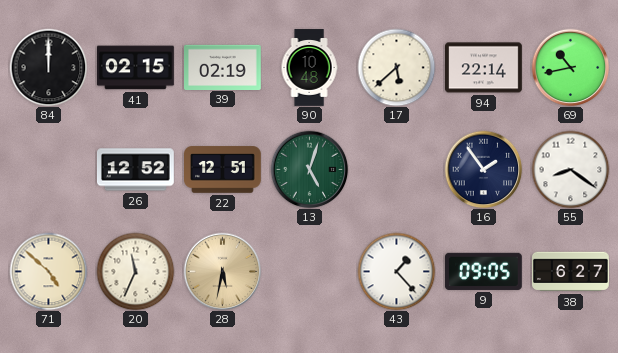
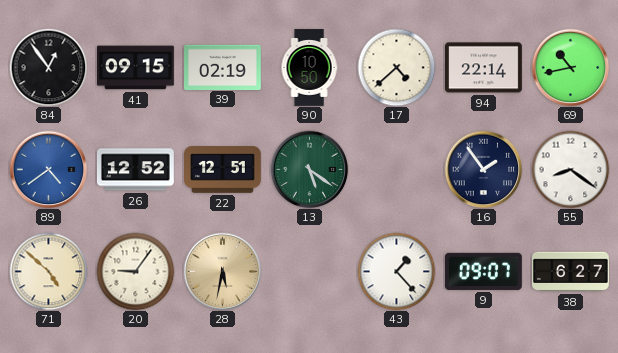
84: 12:00 -> 12:54
41: 02:15 -> 09:15
90: 10:48 -> 10:50
17: 5:38 -> 4:38
89: none -> 4:39
13: 5:03 -> 5:21
20: 11:34 -> 9:06
9: 09:05 -> 09:07
